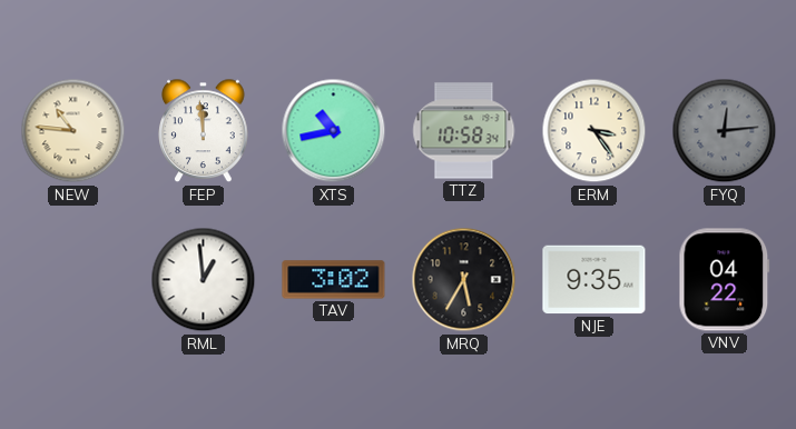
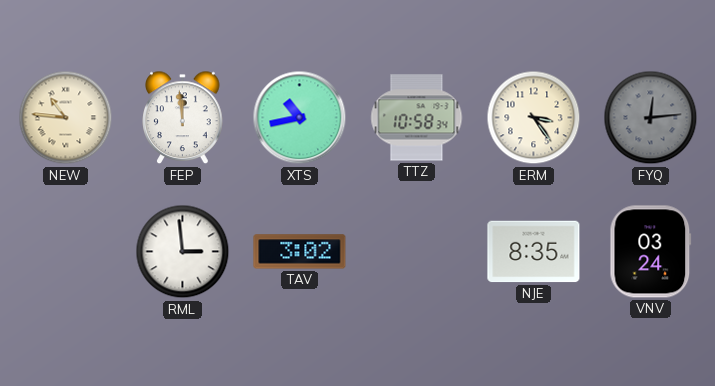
RML: 12:59 -> 2:59
MRQ: 5:35 -> none
NJE: 9:35 -> 8:35
VNV: 04:22 -> 03:24
